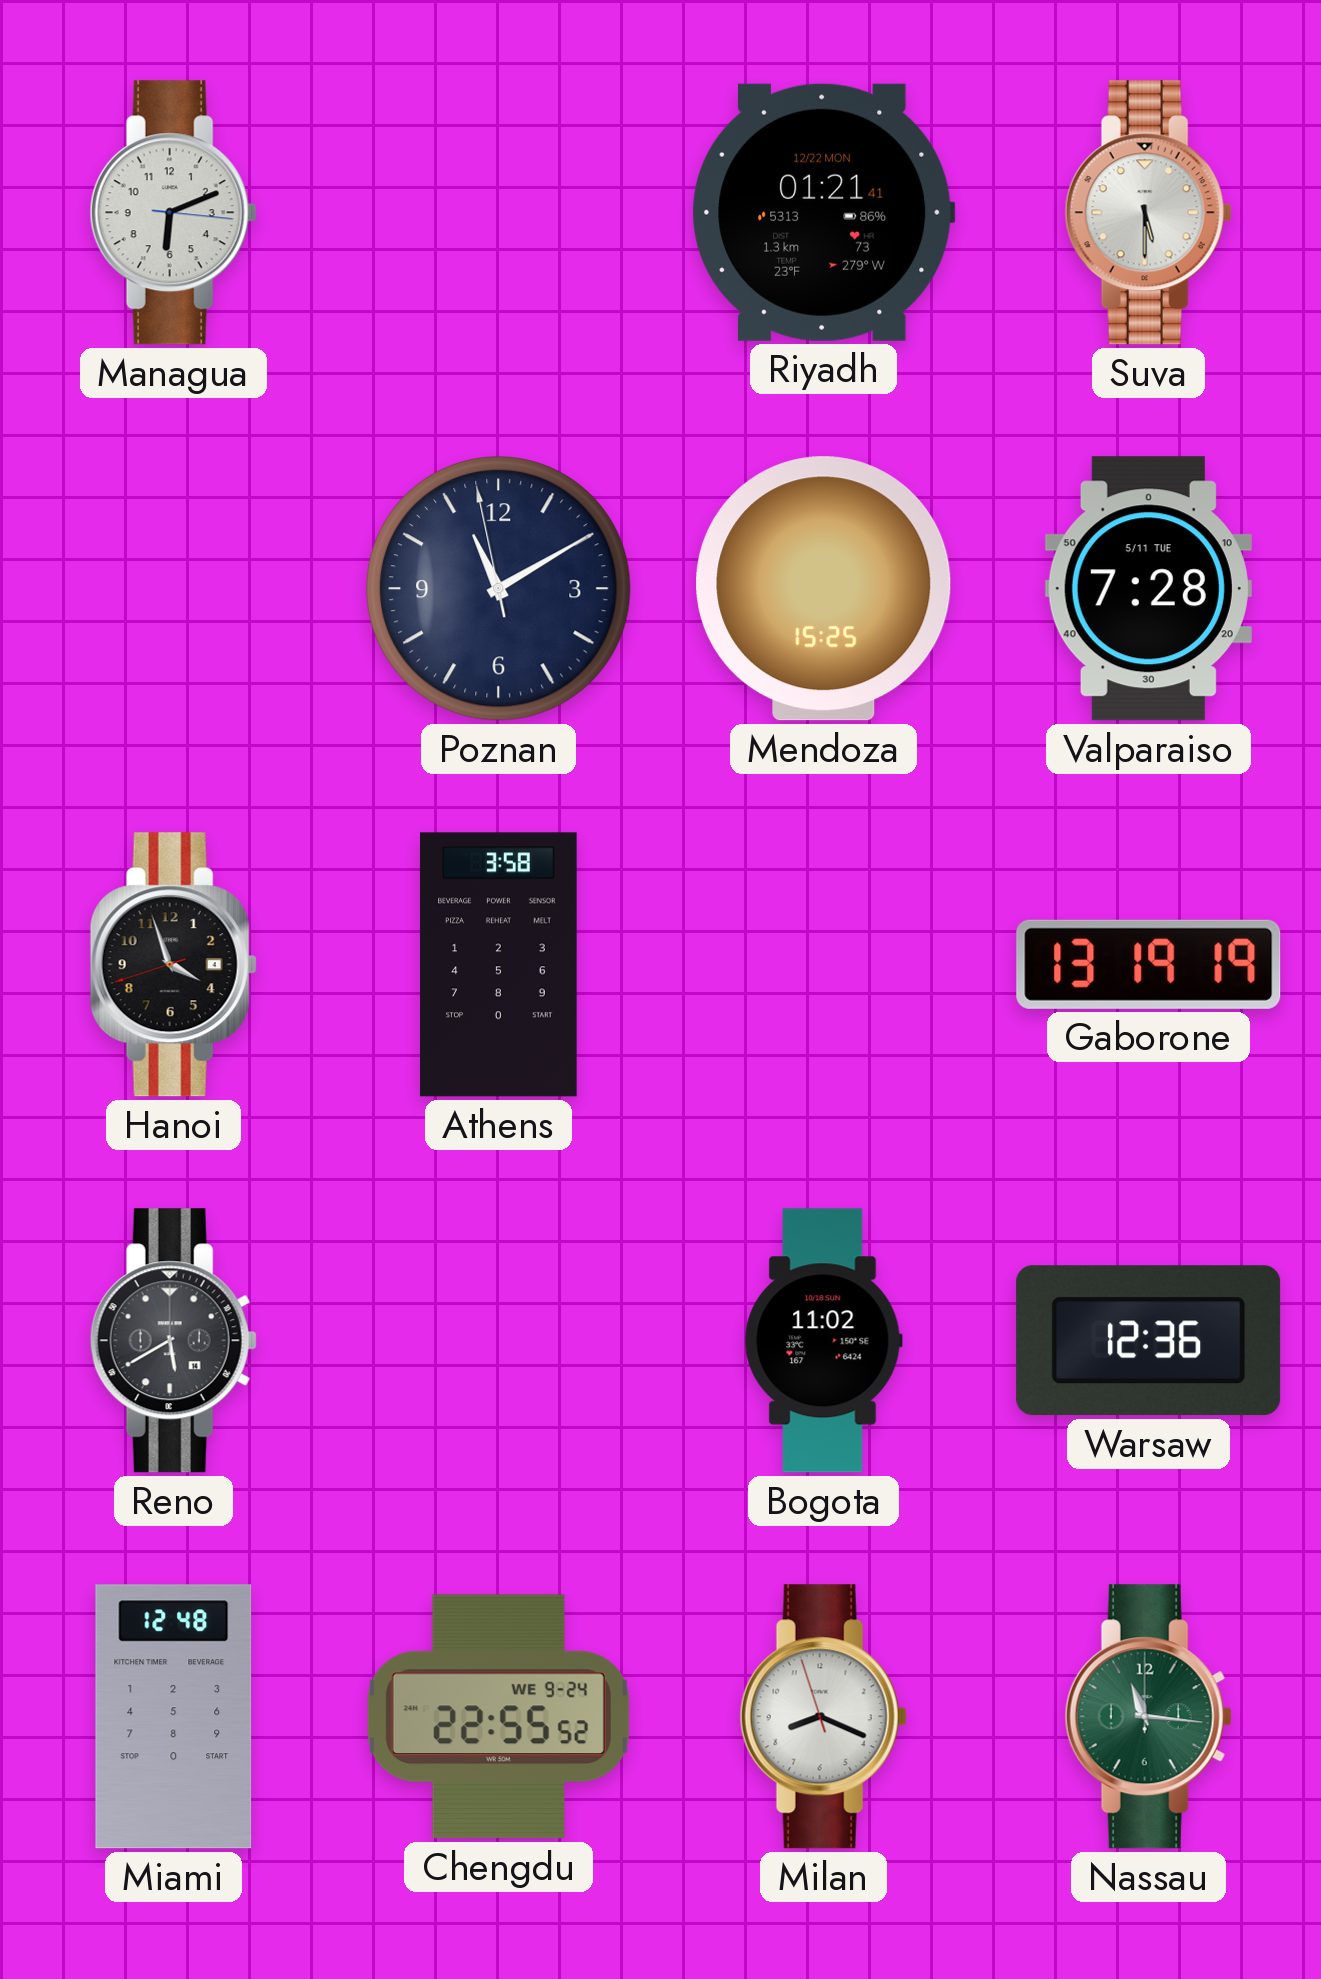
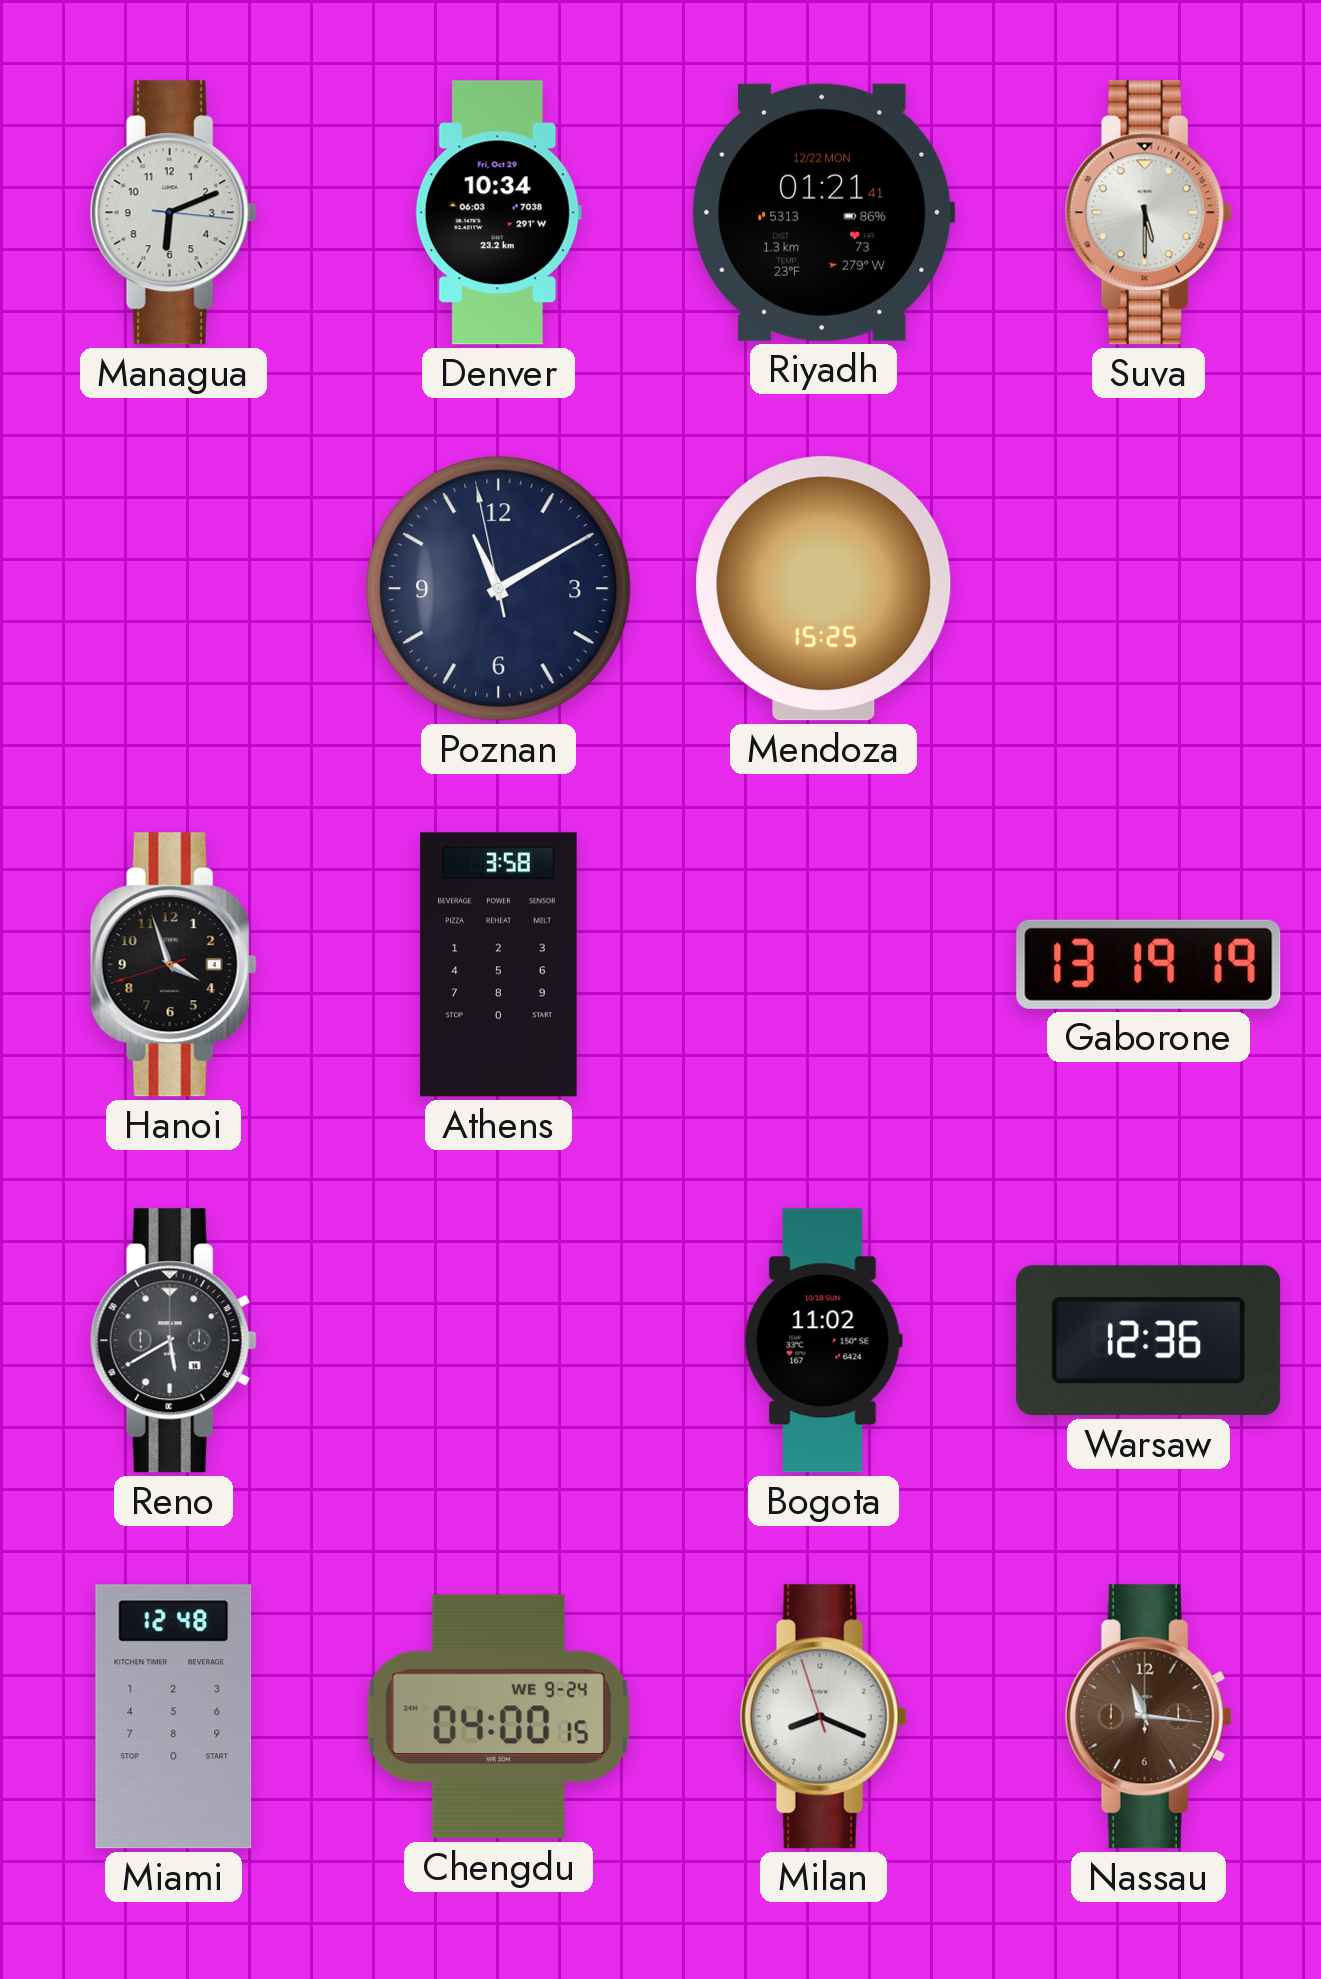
Denver: none -> 10:34
Valparaiso: 7:28 -> none
Chengdu: 22:55 -> 04:00
Nassau dial: green -> brown
